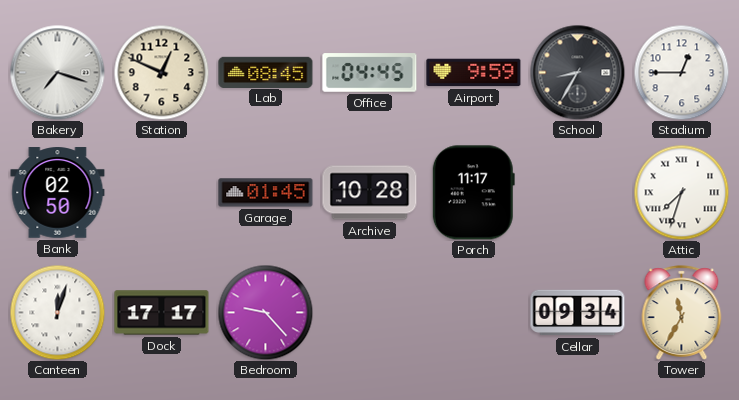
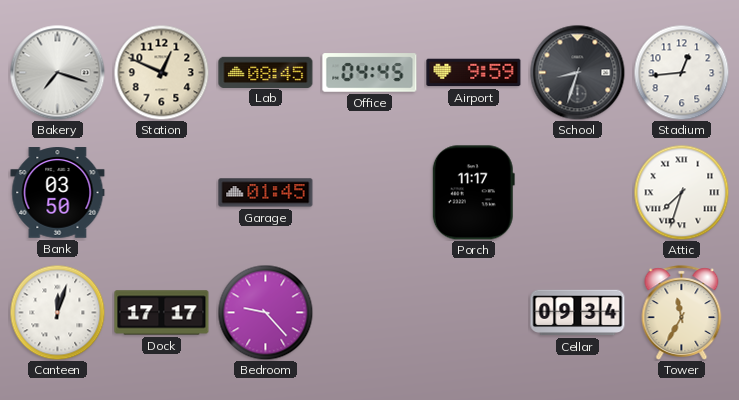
School: 8:35 -> 8:33
Stadium: 12:45 -> 12:44
Bank: 02:50 -> 03:50
Archive: 10:28 -> none
